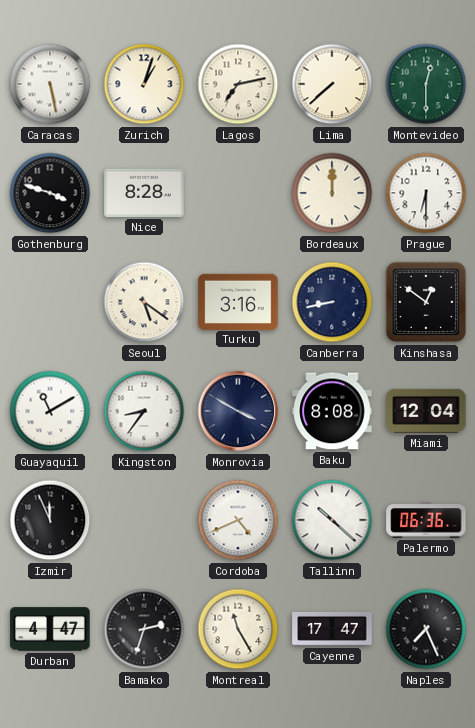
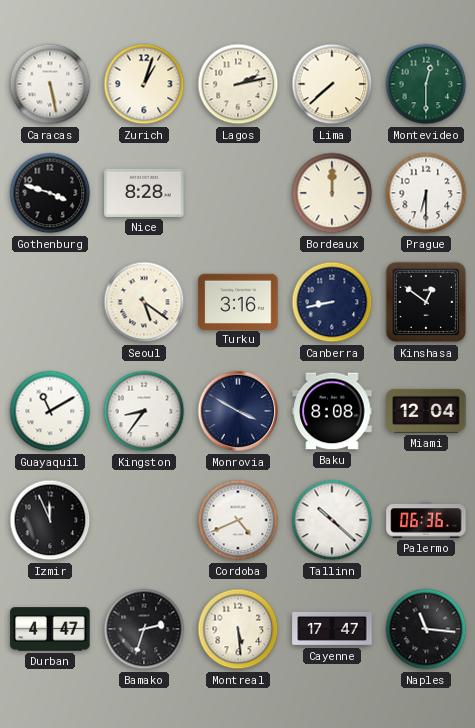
Lagos: 7:13 -> 2:13
Montreal: 11:25 -> 5:29
Naples: 7:26 -> 11:16
